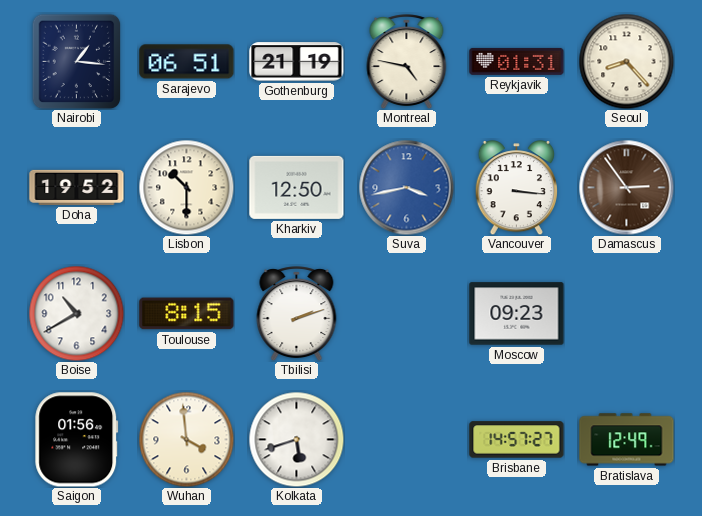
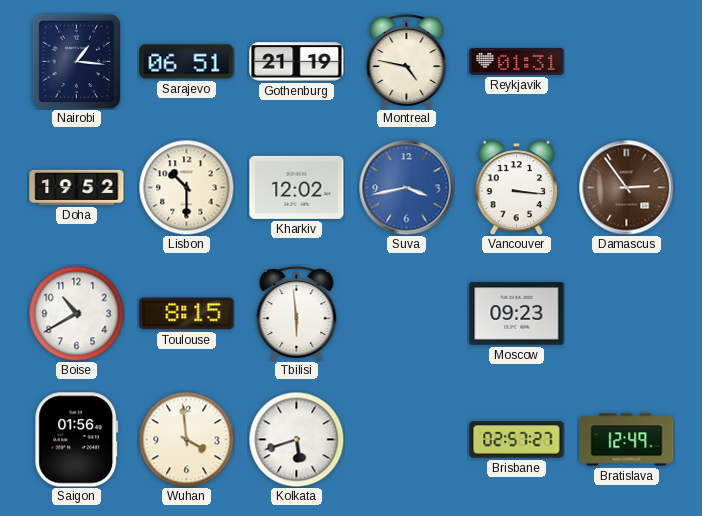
Seoul: 8:23 -> none
Kharkiv: 12:50 -> 12:02
Tbilisi: 2:12 -> 5:59
Brisbane: 14:57 -> 02:57
